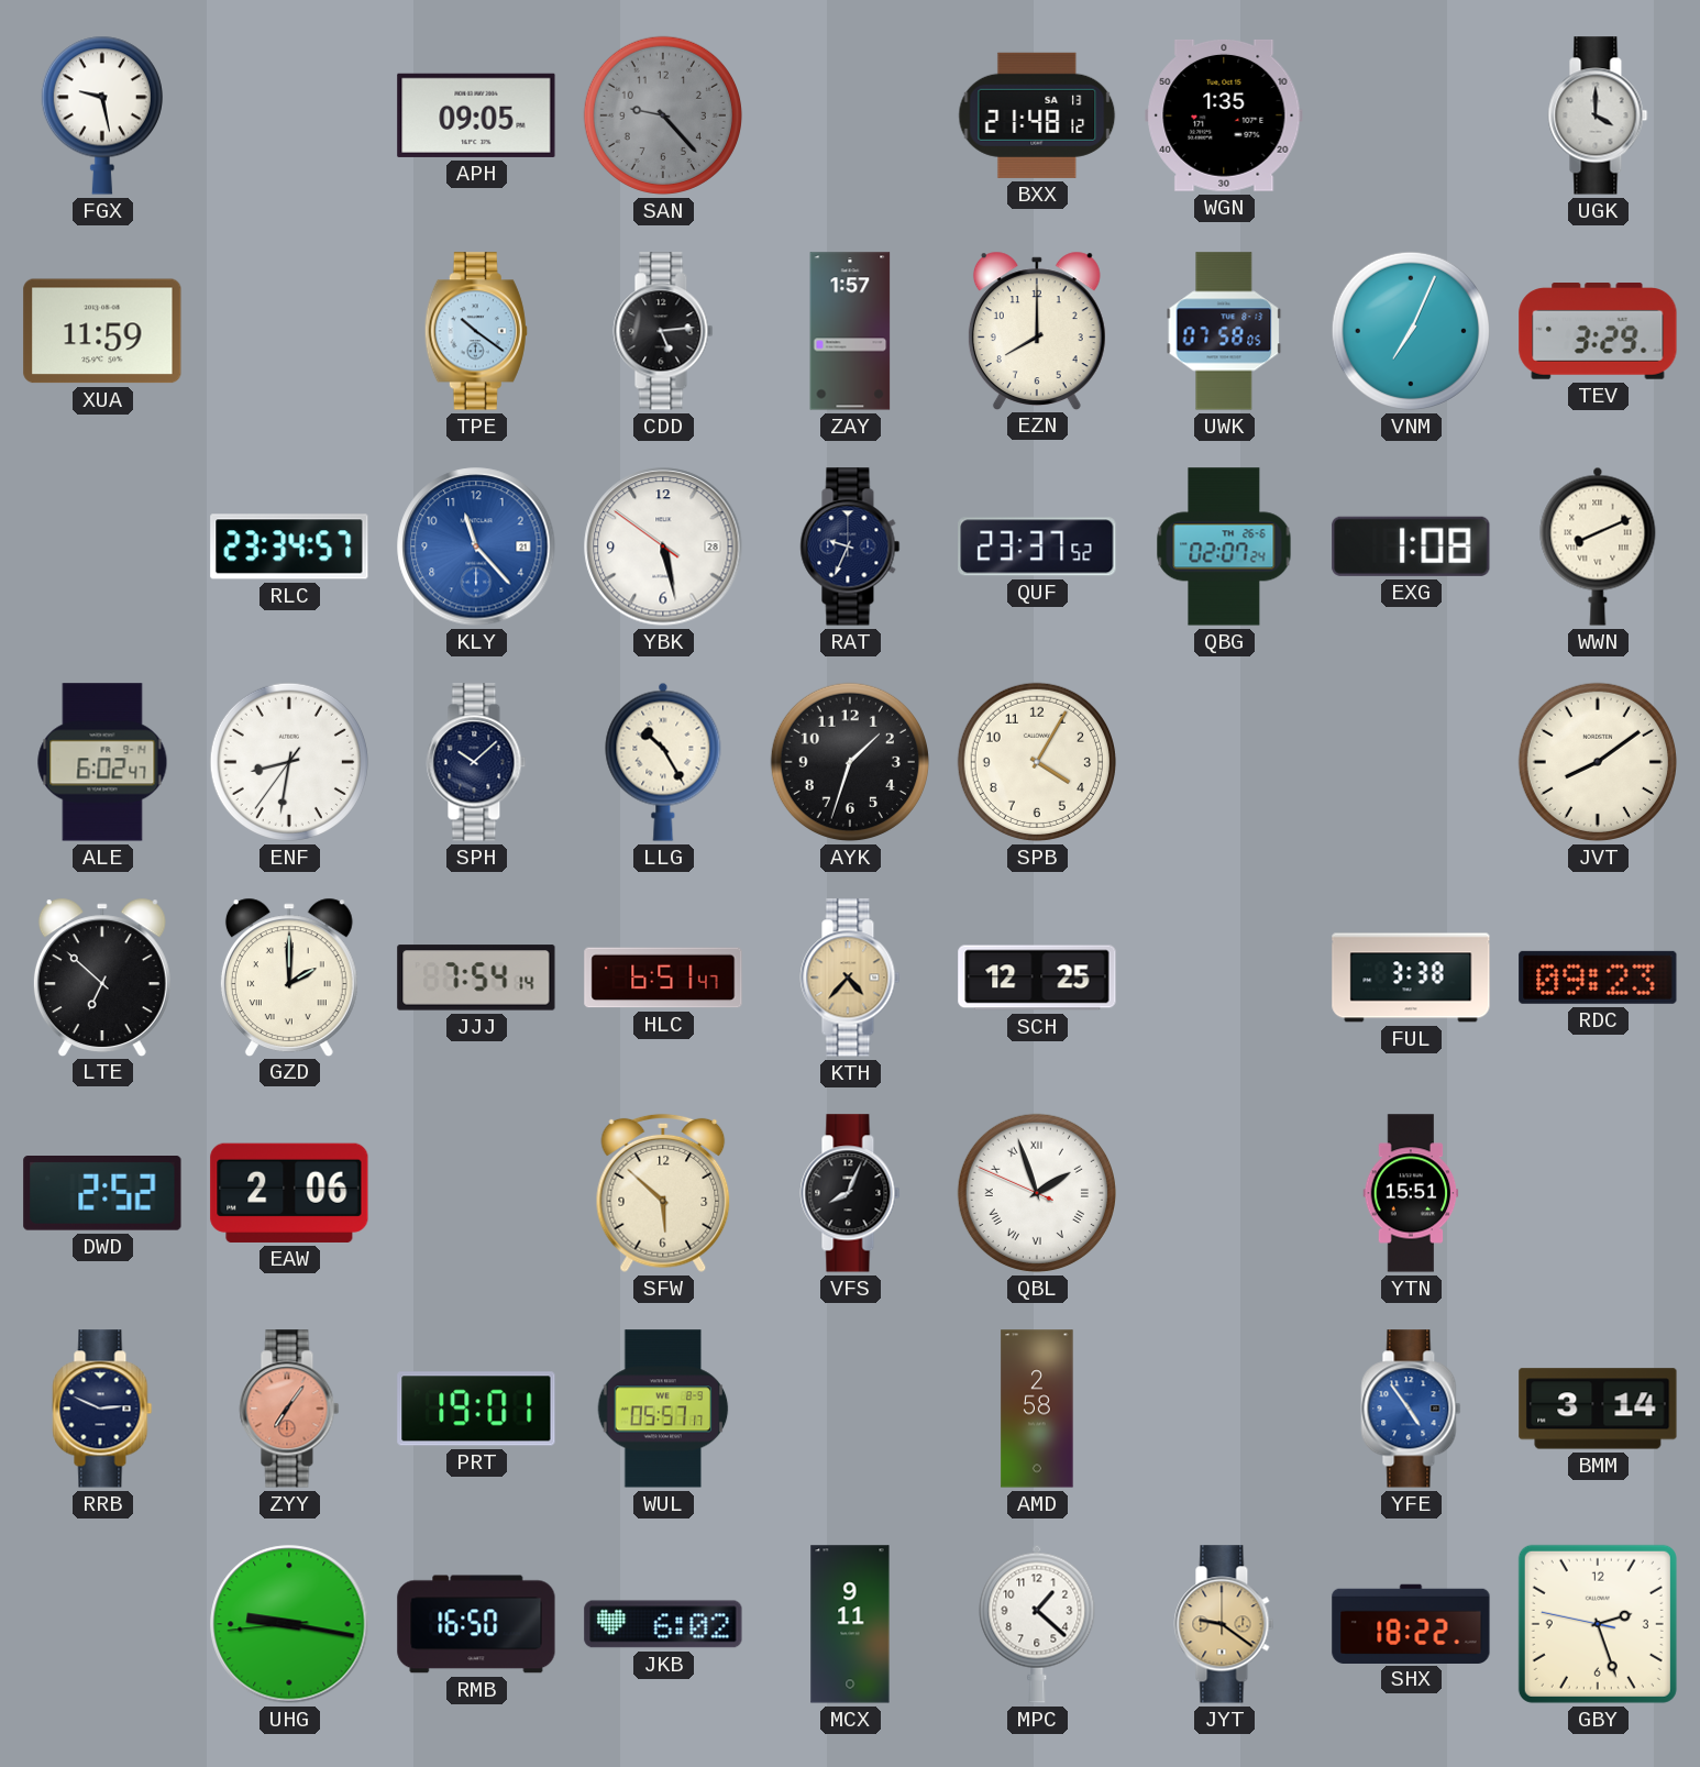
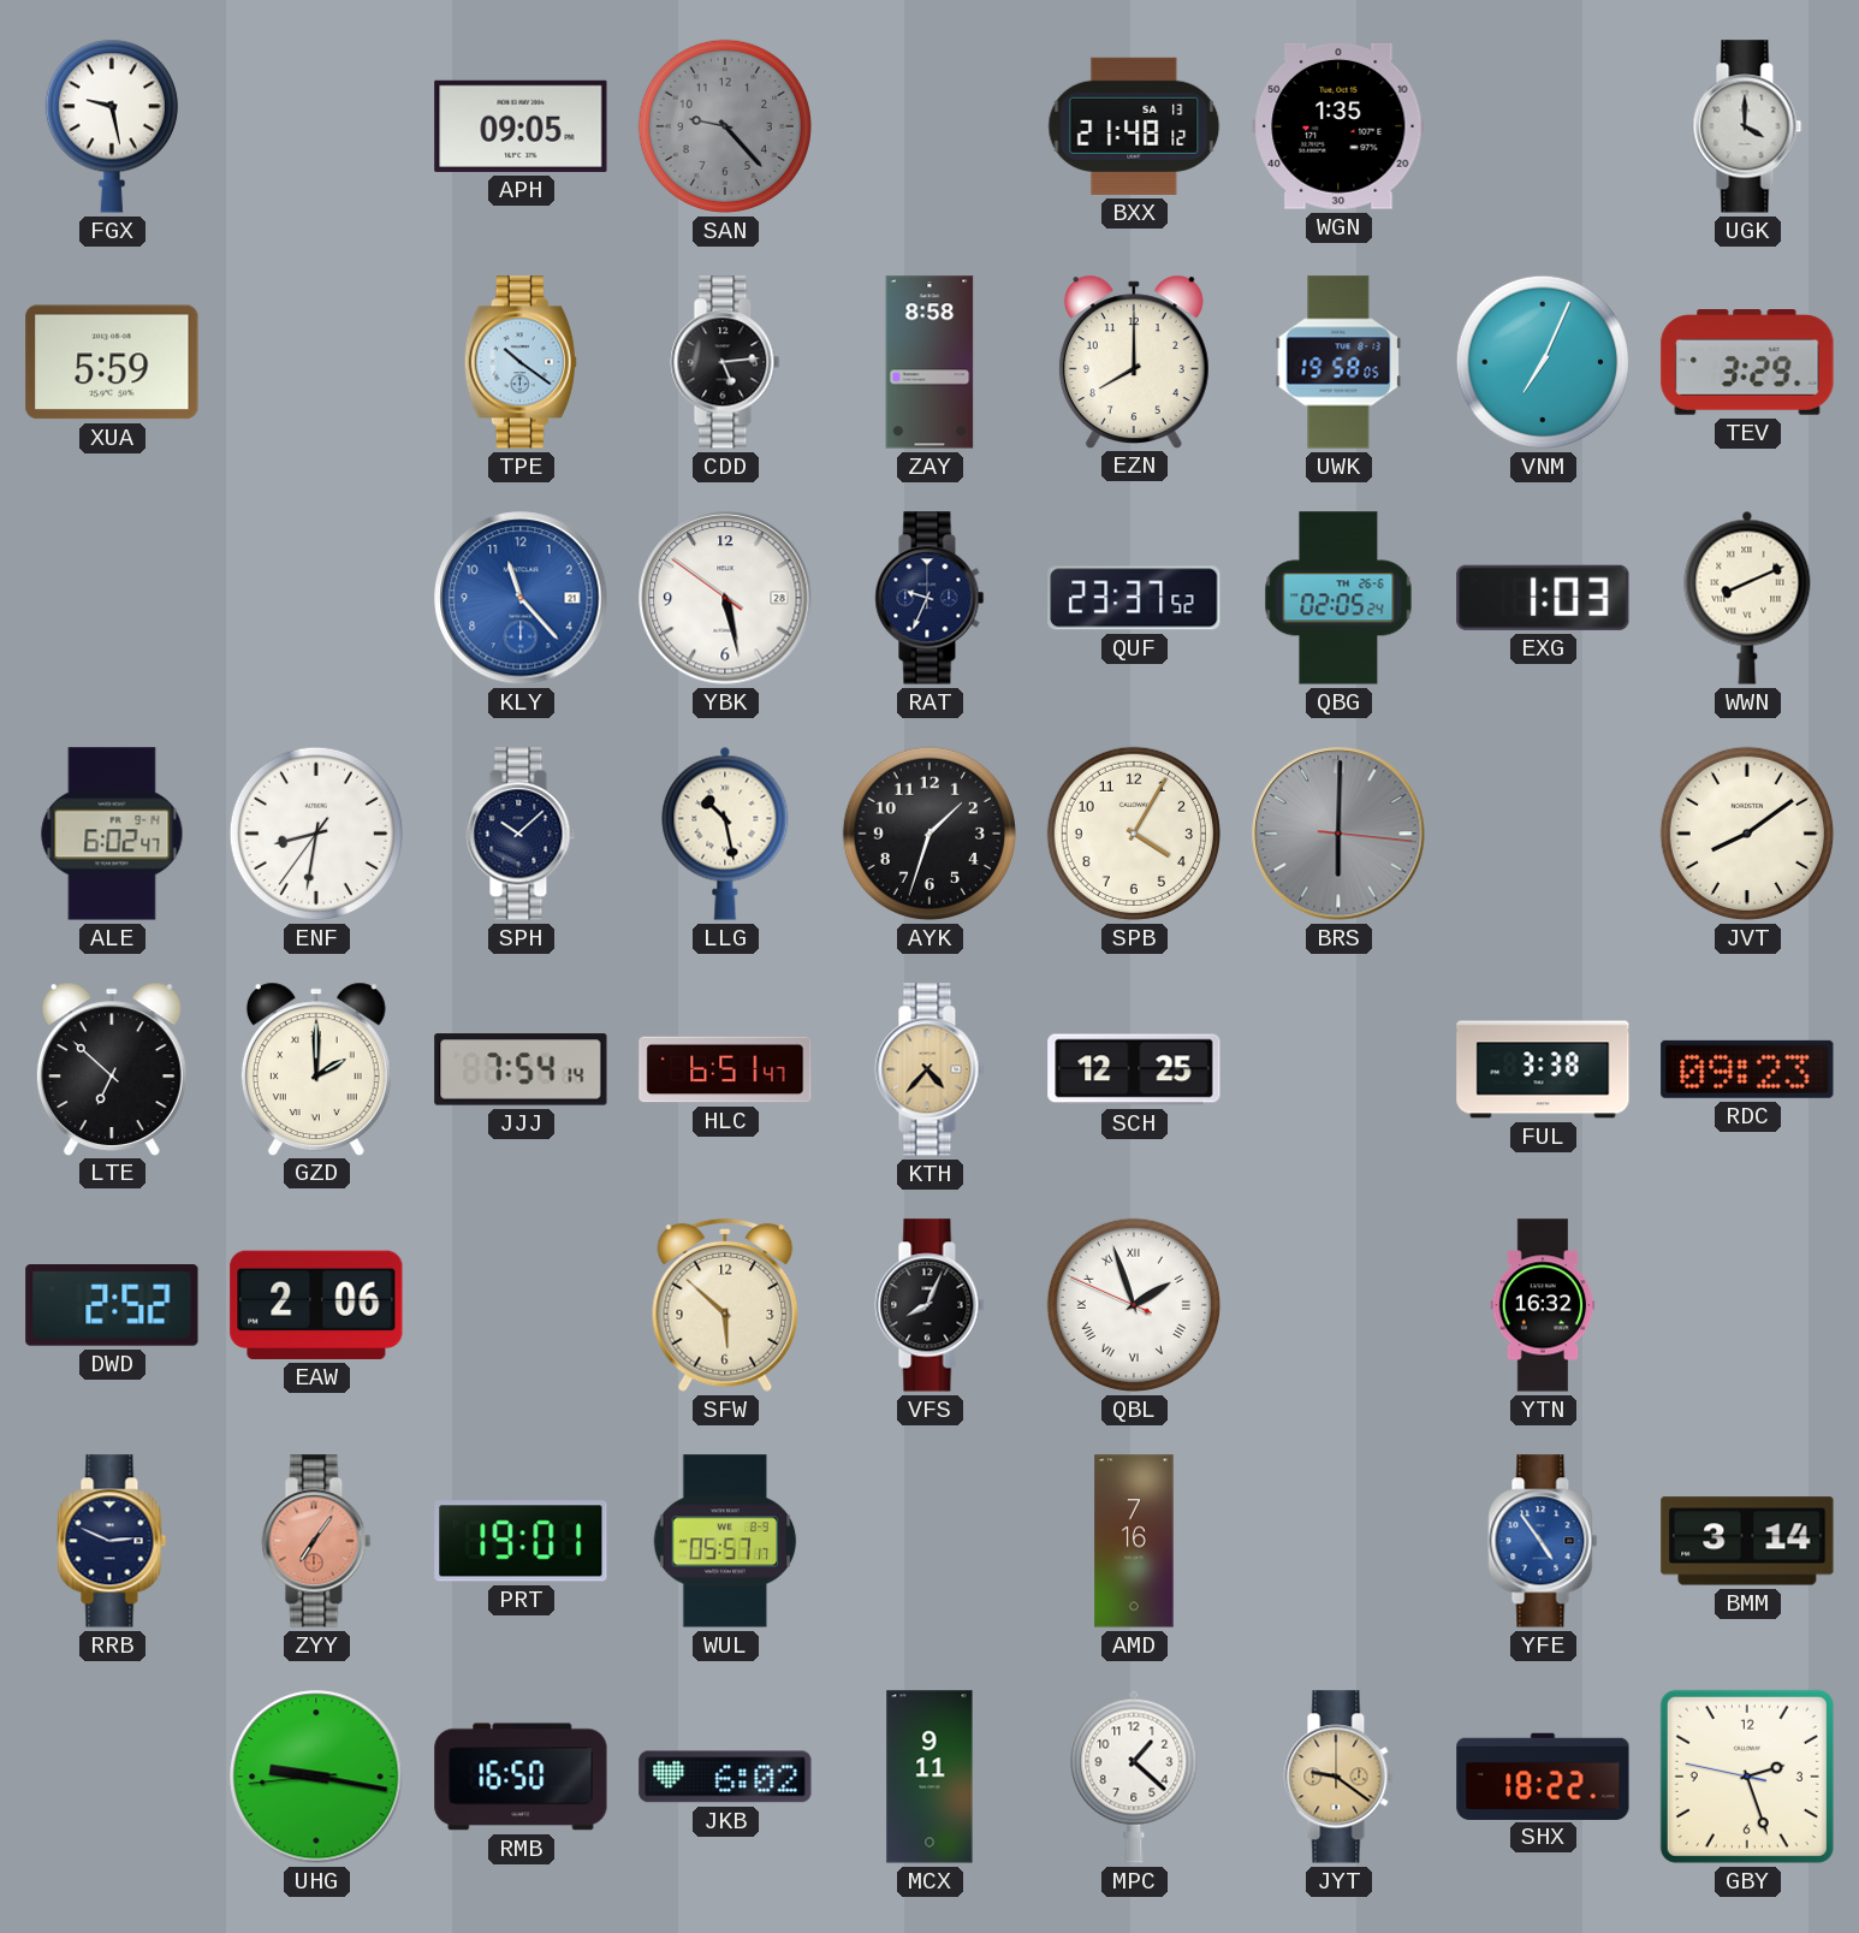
XUA: 11:59 -> 5:59
ZAY: 1:57 -> 8:58
UWK: 07:58 -> 19:58
RLC: 23:34 -> none
QBG: 02:07 -> 02:05
EXG: 1:08 -> 1:03
LLG: 10:25 -> 10:28
BRS: none -> 6:00
YTN: 15:51 -> 16:32
AMD: 2:58 -> 7:16
